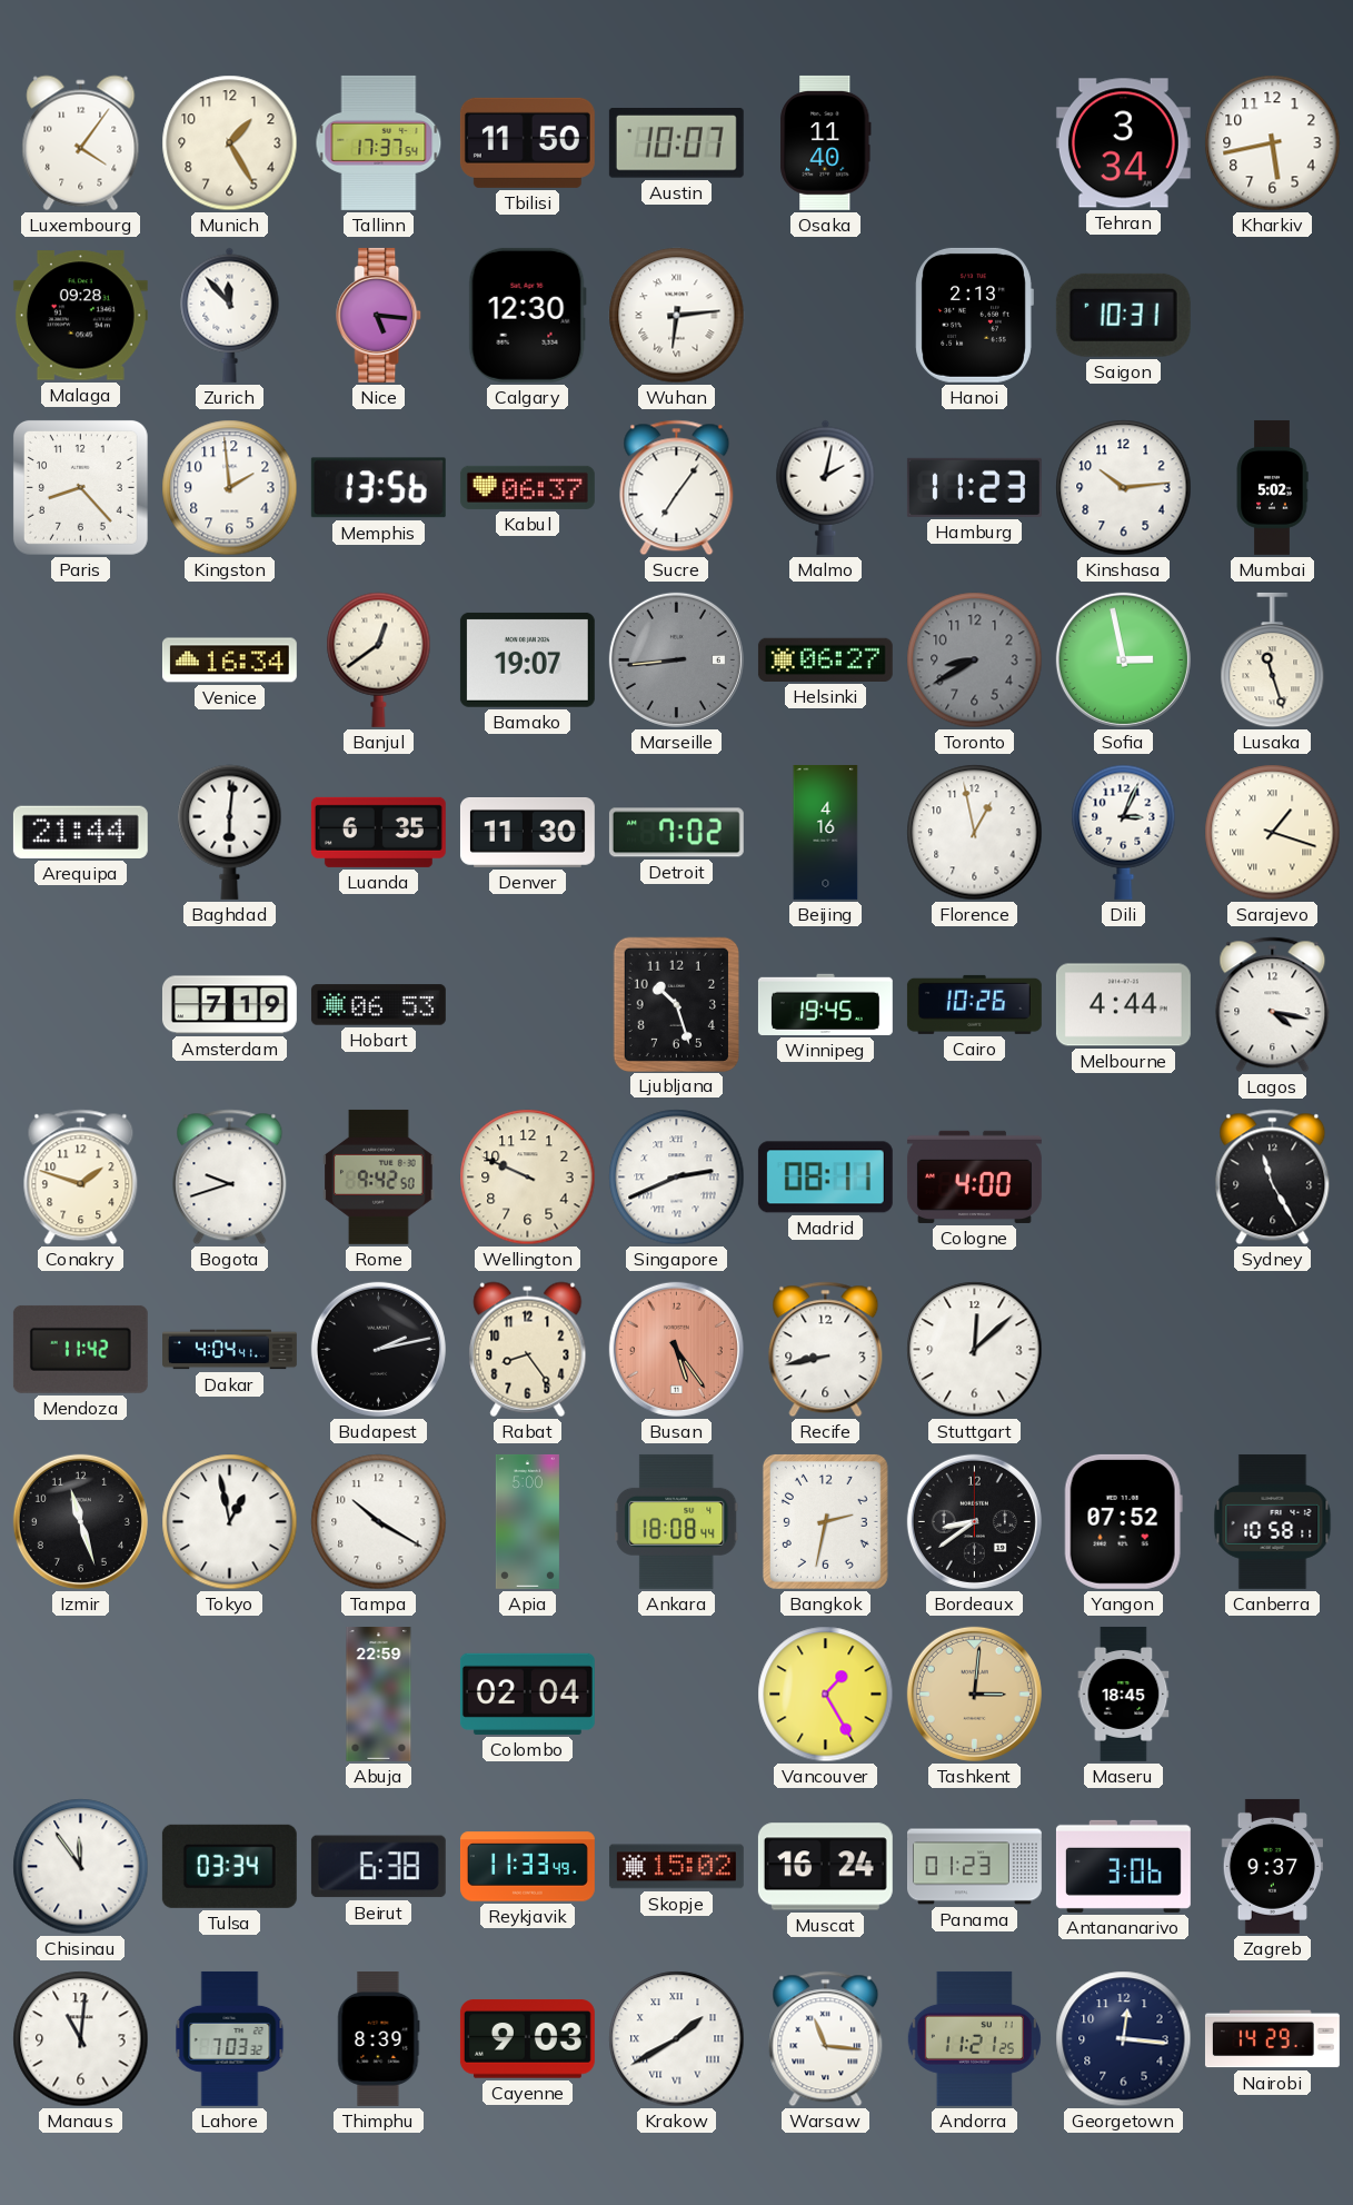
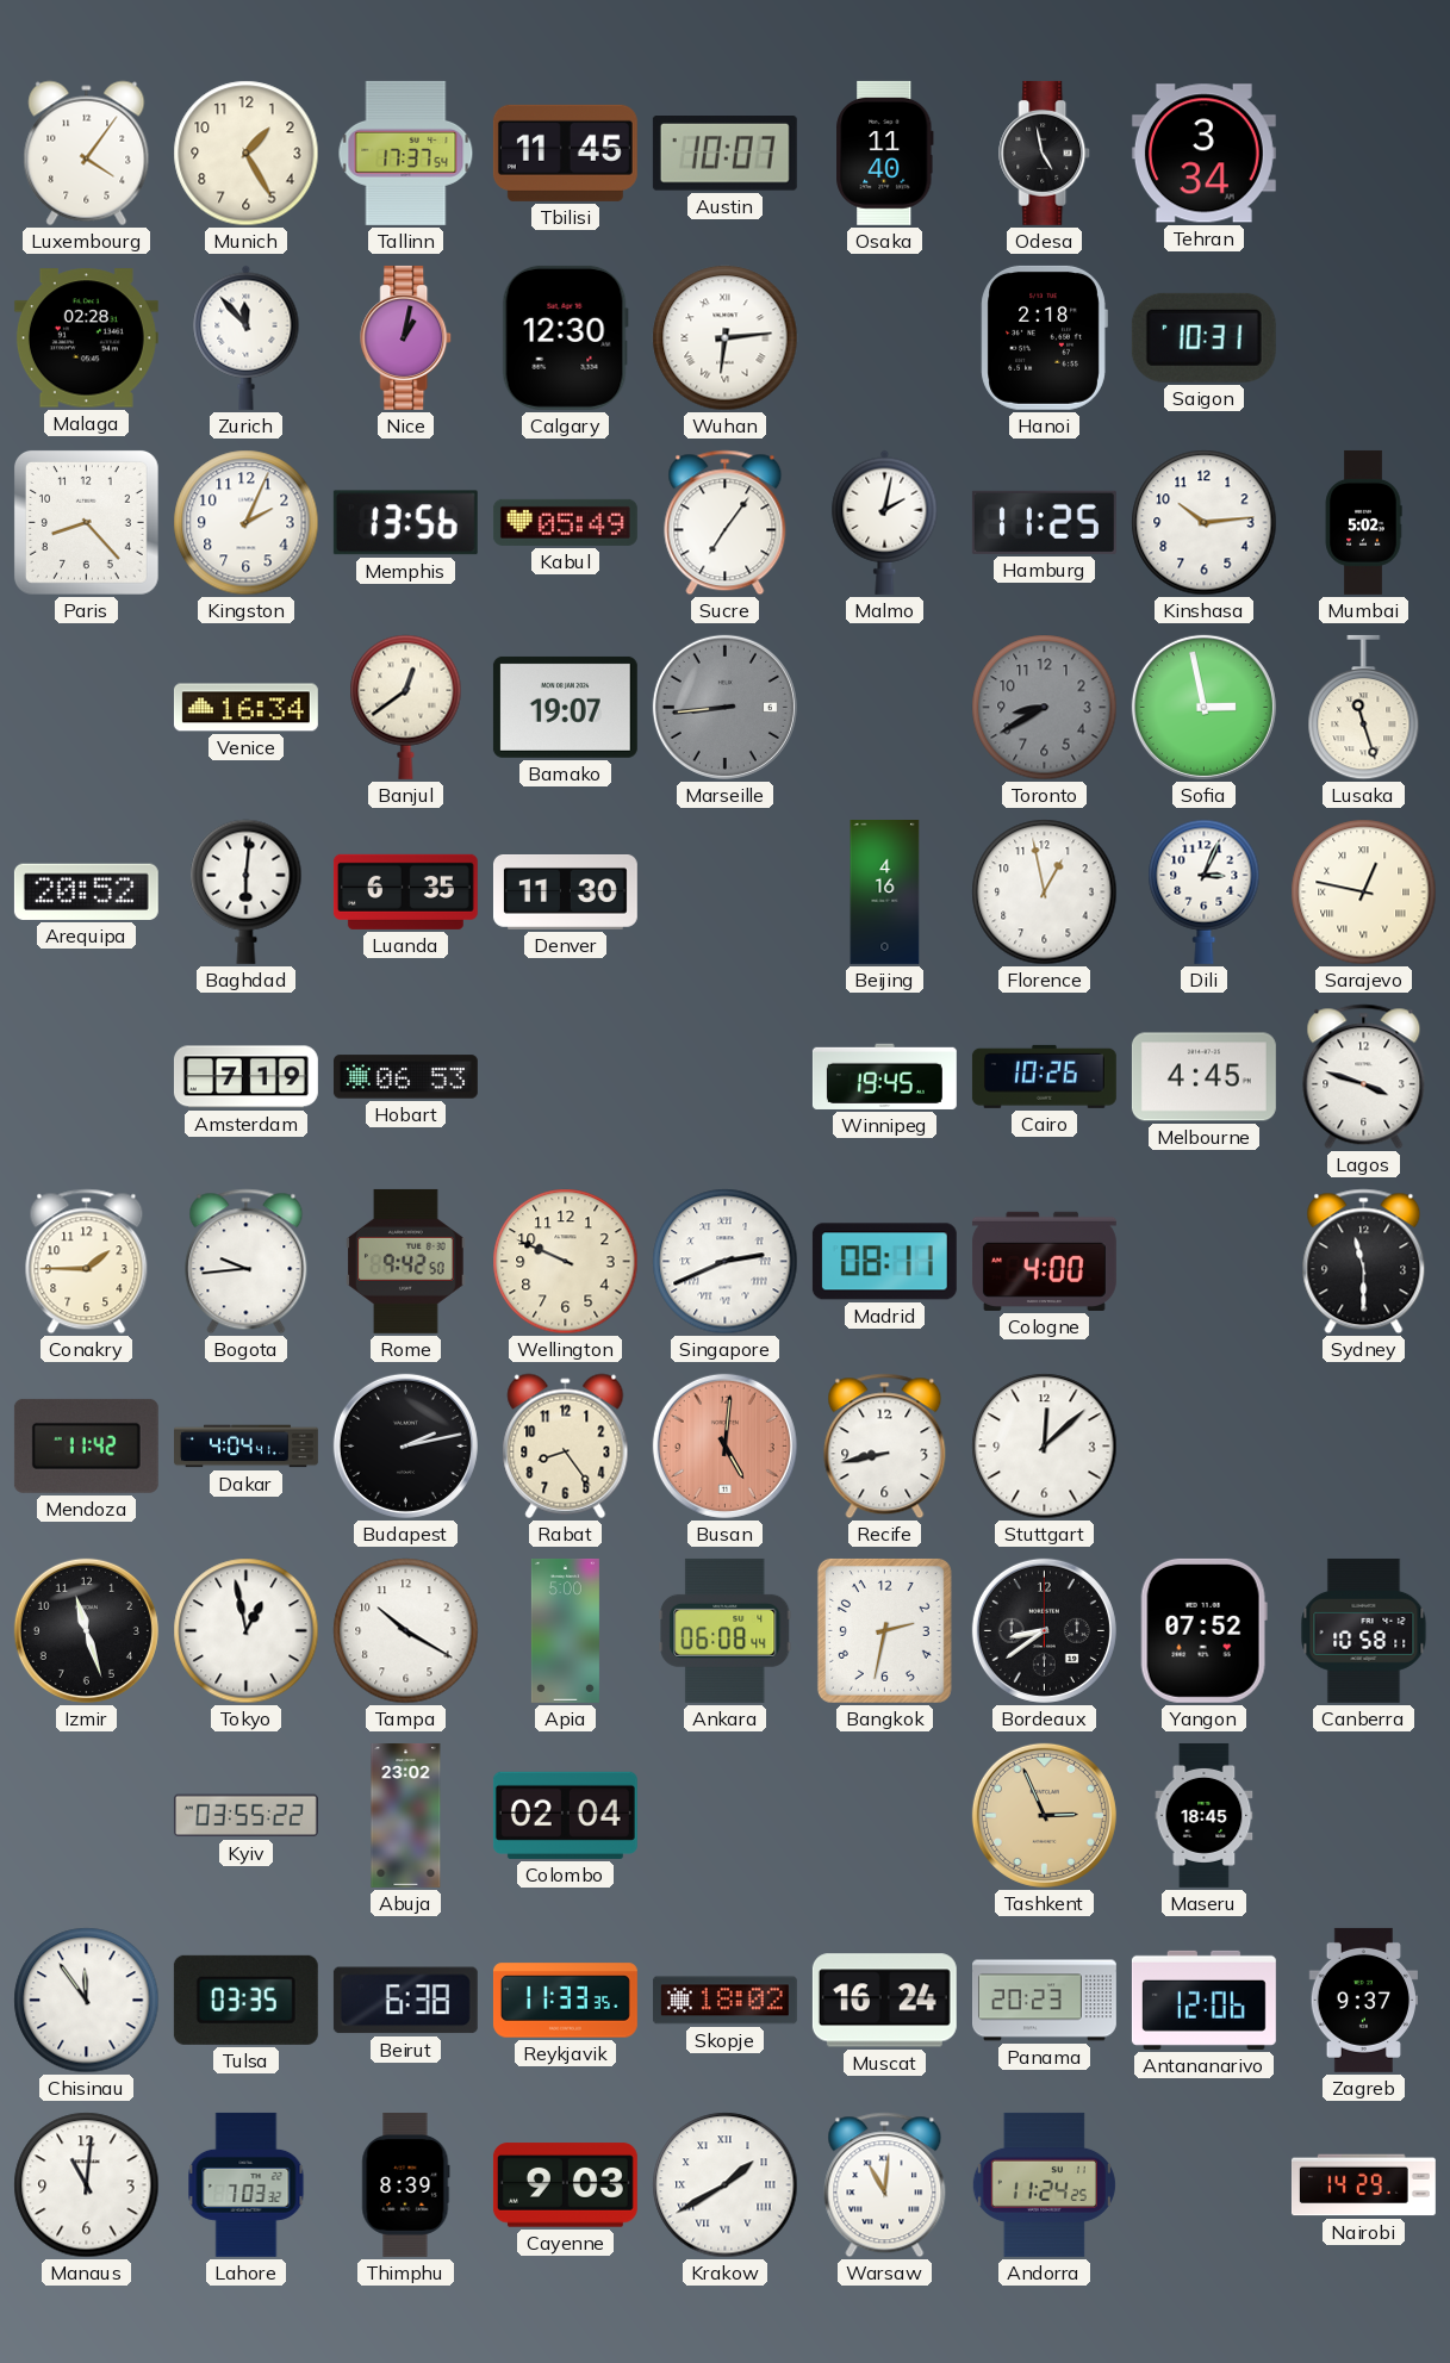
Tbilisi: 11:50 -> 11:45
Odesa: none -> 4:58
Kharkiv: 5:43 -> none
Malaga: 09:28 -> 02:28
Nice: 5:16 -> 1:02
Hanoi: 2:13 -> 2:18
Kingston: 1:59 -> 2:04
Kabul: 06:37 -> 05:49
Hamburg: 11:23 -> 11:25
Helsinki: 06:27 -> none
Arequipa: 21:44 -> 20:52
Detroit: 7:02 -> none
Sarajevo: 1:18 -> 12:47
Ljubljana: 10:27 -> none
Melbourne: 4:44 -> 4:45
Lagos: 4:17 -> 3:48
Conakry: 1:48 -> 1:45
Bogota: 9:42 -> 9:44
Sydney: 11:25 -> 11:30
Busan: 5:24 -> 5:01
Ankara: 18:08 -> 06:08
Kyiv: none -> 03:55
Abuja: 22:59 -> 23:02
Vancouver: 1:25 -> none
Tashkent: 3:01 -> 2:56
Tulsa: 03:34 -> 03:35
Reykjavik: 11:33:49 -> 11:33:35
Skopje: 15:02 -> 18:02
Panama: 01:23 -> 20:23
Antananarivo: 3:06 -> 12:06
Warsaw: 11:16 -> 11:01
Andorra: 11:21 -> 11:24
Georgetown: 12:16 -> none
